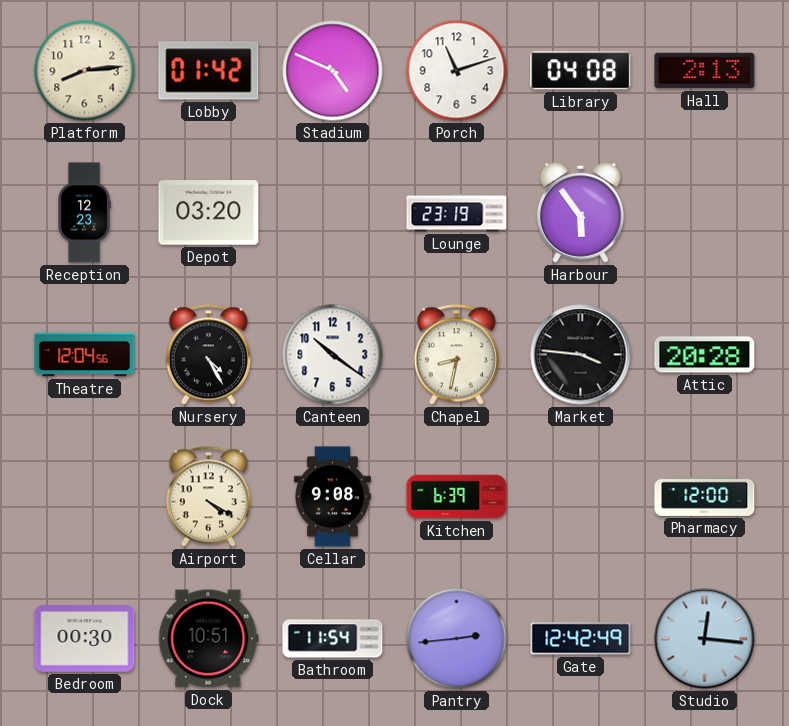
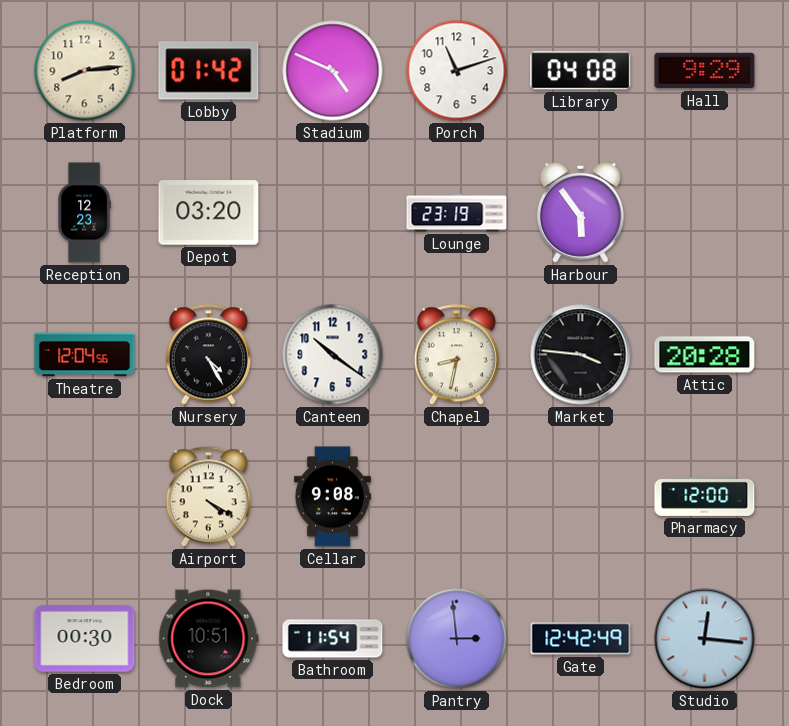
Hall: 2:13 -> 9:29
Kitchen: 6:39 -> none
Pantry: 2:44 -> 2:59
